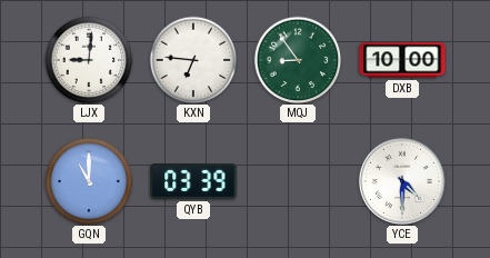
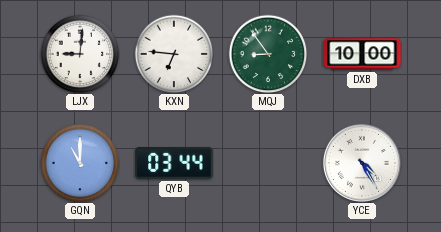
QYB: 03:39 -> 03:44
YCE: 4:30 -> 4:25
